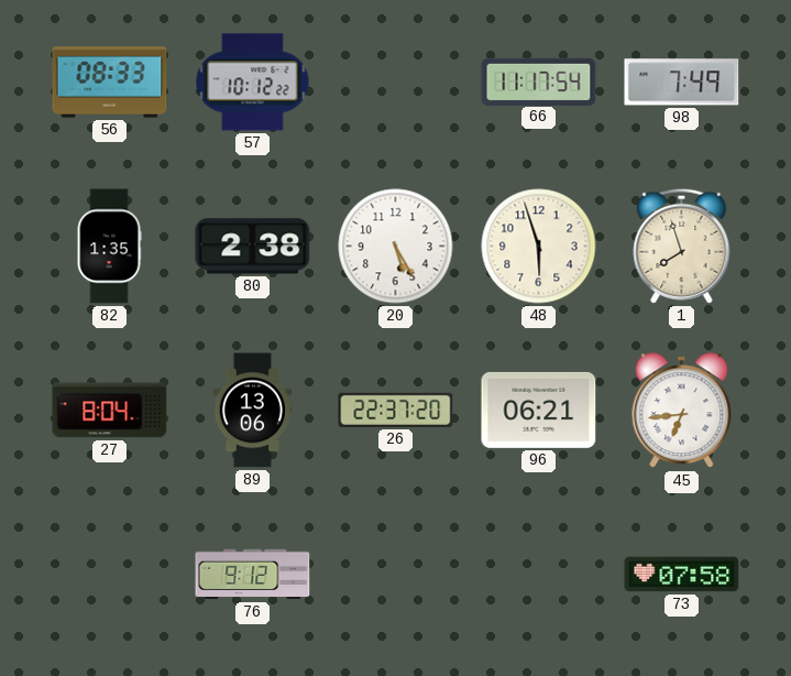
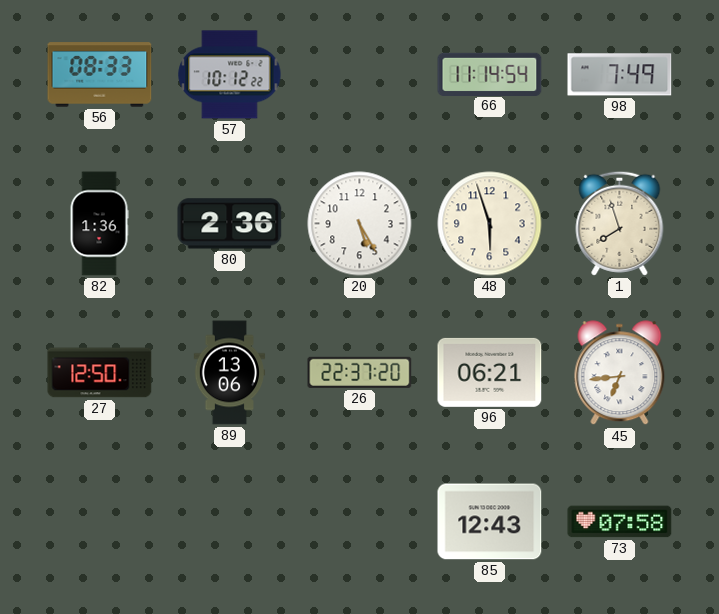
66: 11:17 -> 11:14
82: 1:35 -> 1:36
80: 2:38 -> 2:36
27: 8:04 -> 12:50
76: 9:12 -> none
85: none -> 12:43
